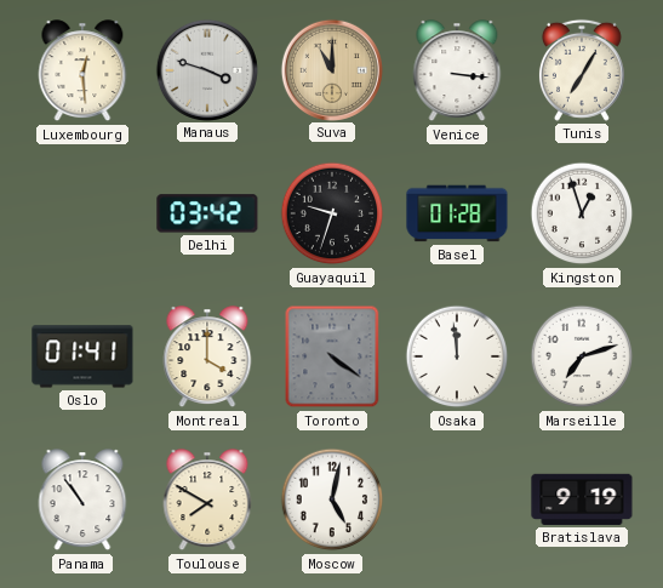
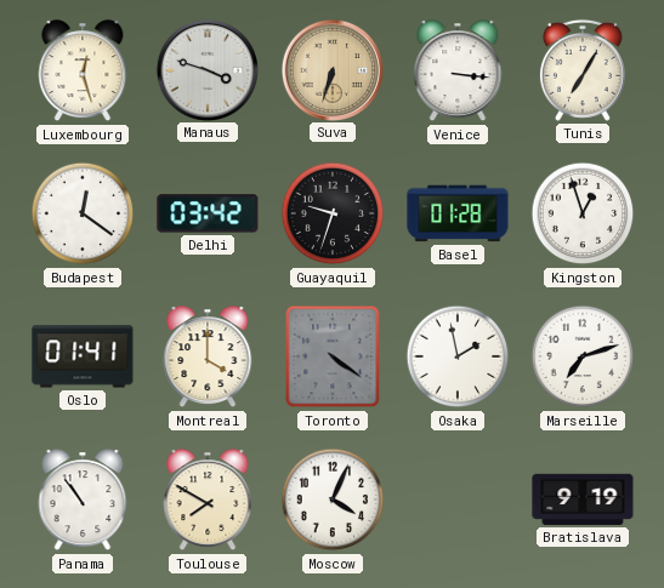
Luxembourg: 12:29 -> 12:27
Suva: 11:00 -> 6:33
Budapest: none -> 12:21
Osaka: 11:59 -> 1:58
Moscow: 5:02 -> 4:04
